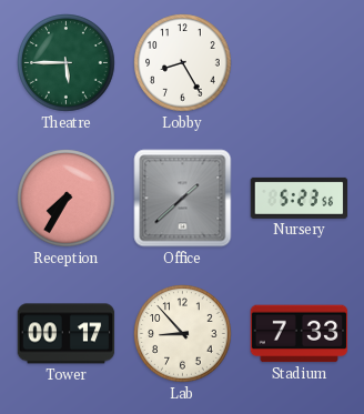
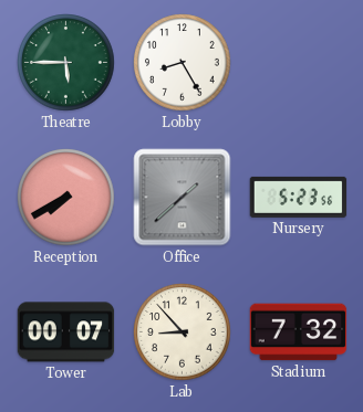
Reception: 7:35 -> 7:40
Tower: 00:17 -> 00:07
Stadium: 7:33 -> 7:32
